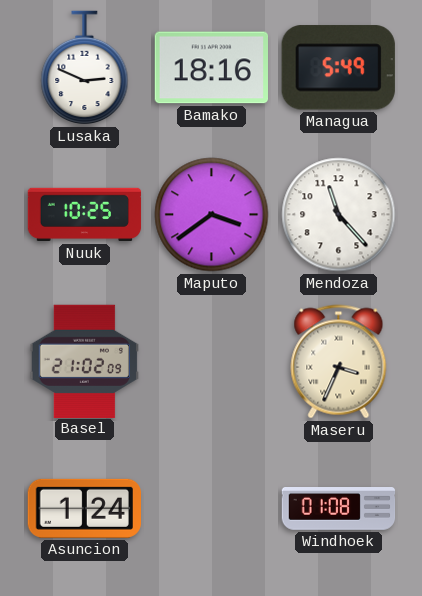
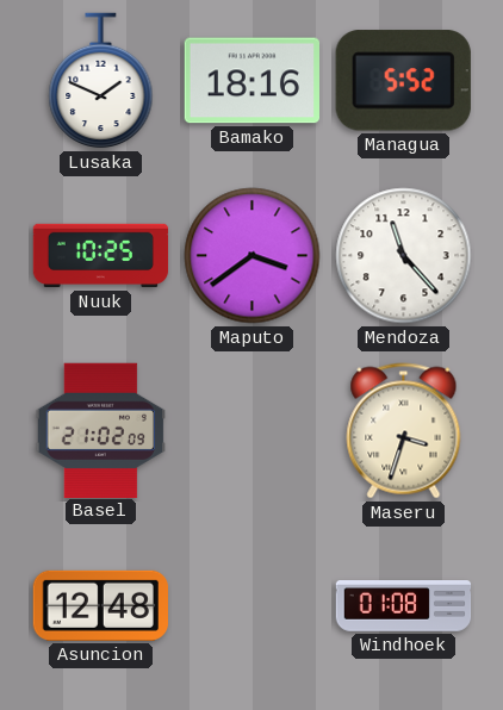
Lusaka: 2:49 -> 1:49
Managua: 5:49 -> 5:52
Maseru: 3:34 -> 3:33
Asuncion: 1:24 -> 12:48
